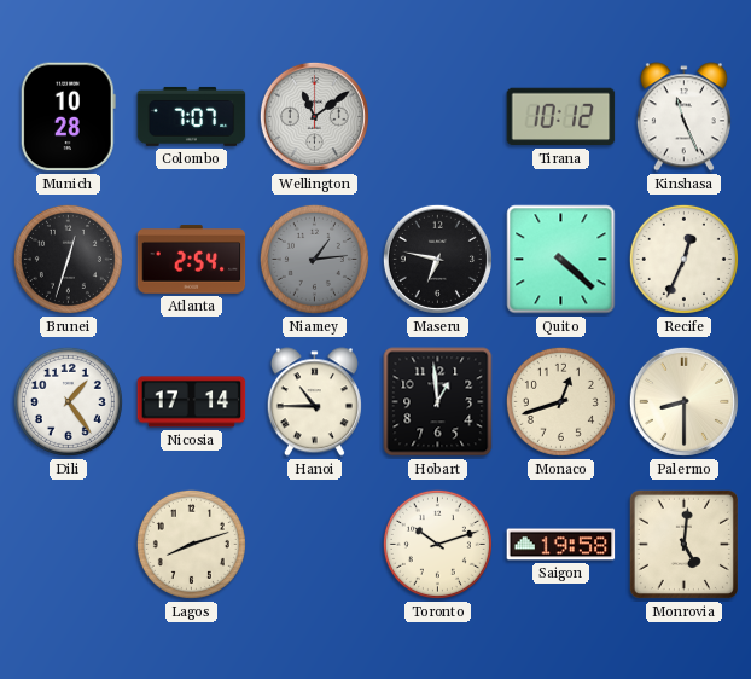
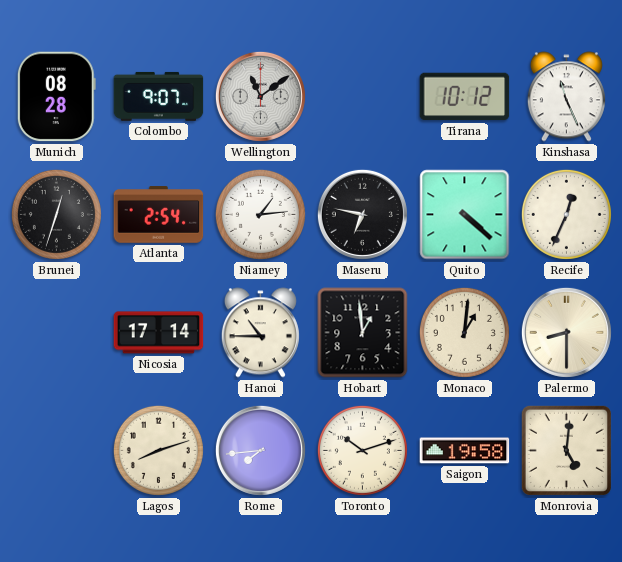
Munich: 10:28 -> 08:28
Colombo: 7:07 -> 9:07
Niamey dial: grey -> white
Dili: 1:24 -> none
Monaco: 12:42 -> 1:01
Rome: none -> 7:44
